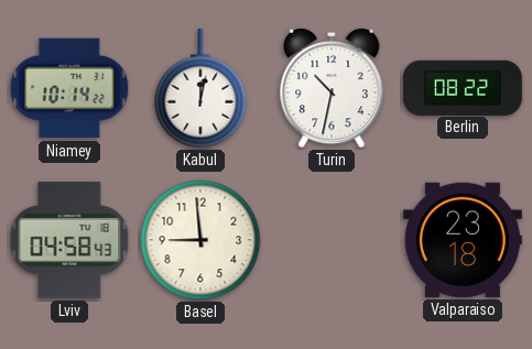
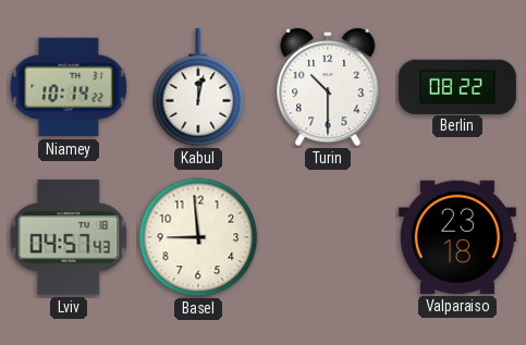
Turin: 10:32 -> 10:30
Lviv: 04:58 -> 04:57
